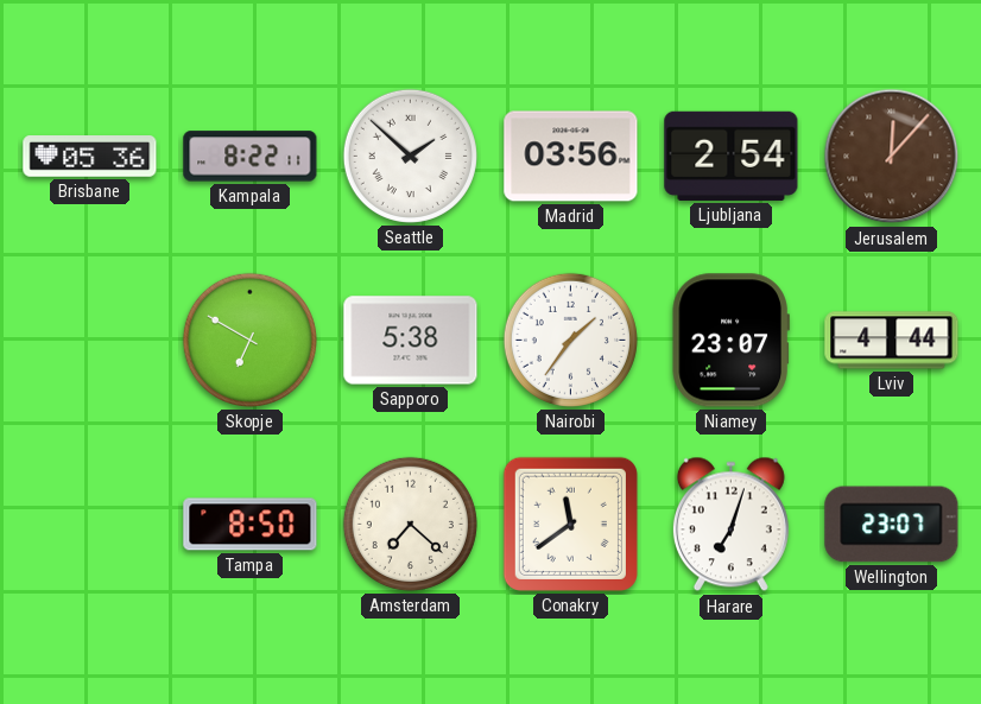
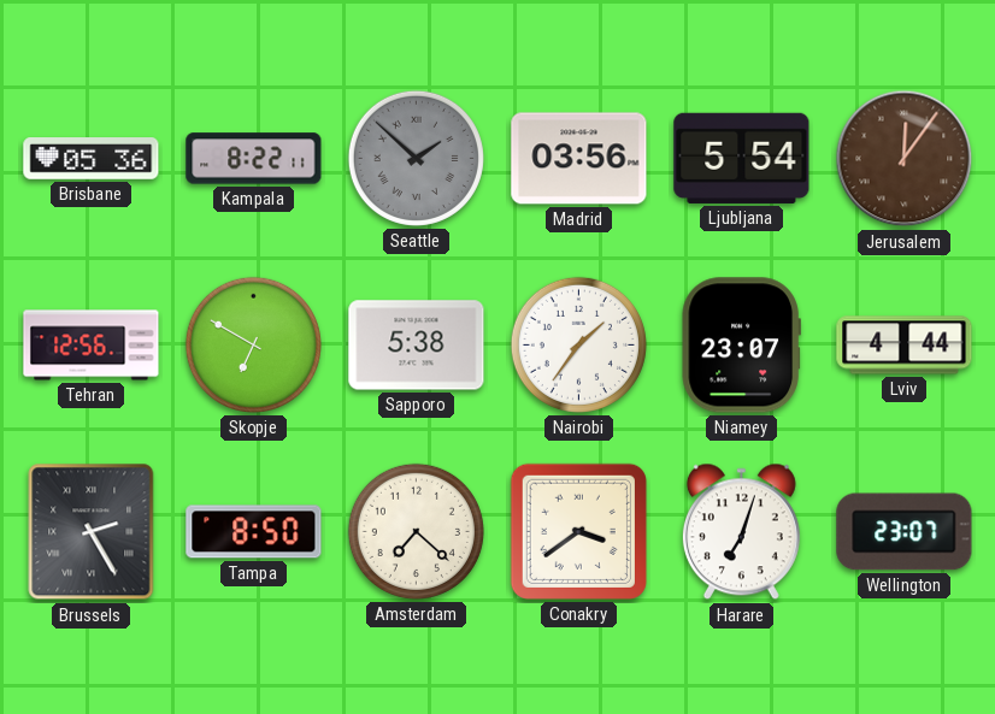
Seattle dial: white -> grey
Ljubljana: 2:54 -> 5:54
Jerusalem: 12:07 -> 12:06
Tehran: none -> 12:56
Brussels: none -> 2:25
Conakry: 11:39 -> 3:39
